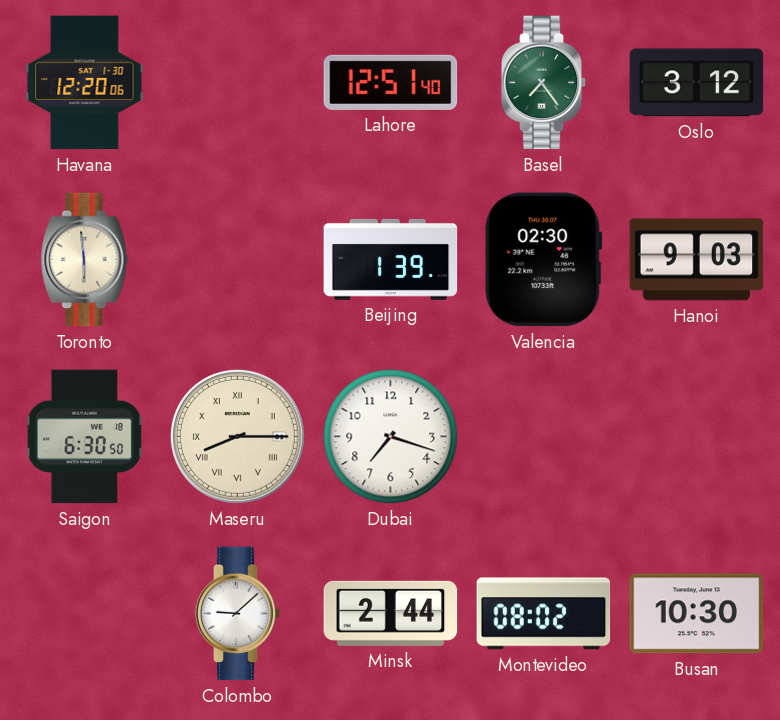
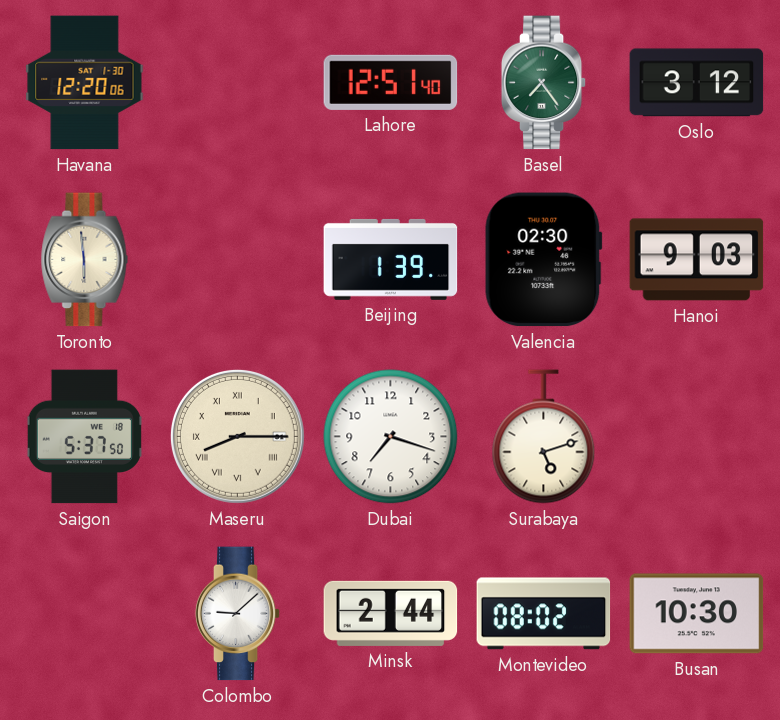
Saigon: 6:30 -> 5:37
Surabaya: none -> 5:12
